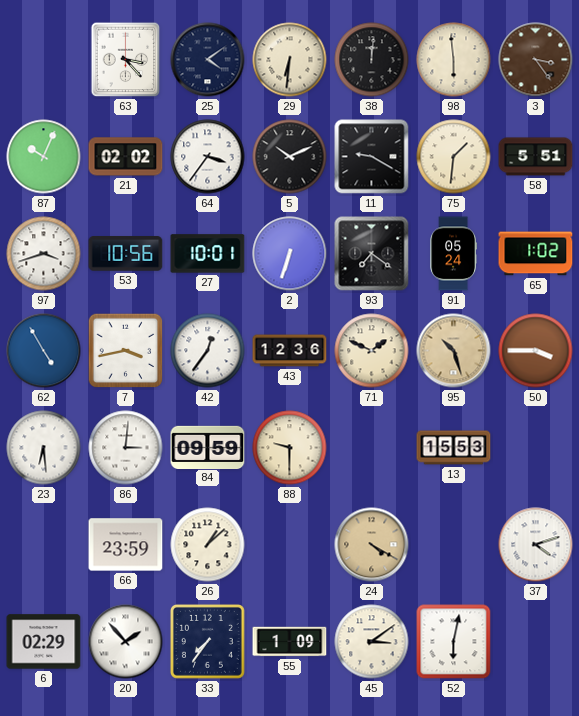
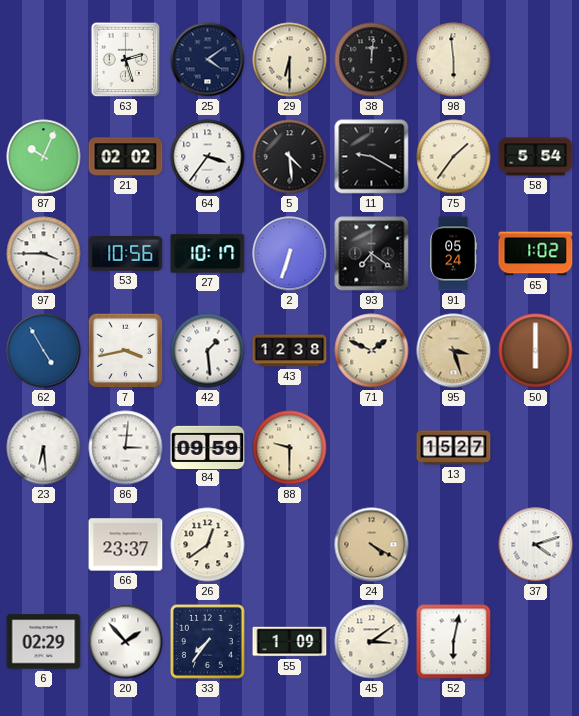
63: 3:23 -> 2:27
29: 6:31 -> 6:30
3: 3:24 -> none
5: 10:11 -> 4:29
75: 1:31 -> 1:36
58: 5:51 -> 5:54
97: 3:42 -> 3:45
27: 10:01 -> 10:17
42: 12:36 -> 1:29
43: 12:36 -> 12:38
95: 10:27 -> 3:27
50: 3:45 -> 6:00
13: 15:53 -> 15:27
66: 23:59 -> 23:37
26: 1:08 -> 12:39
